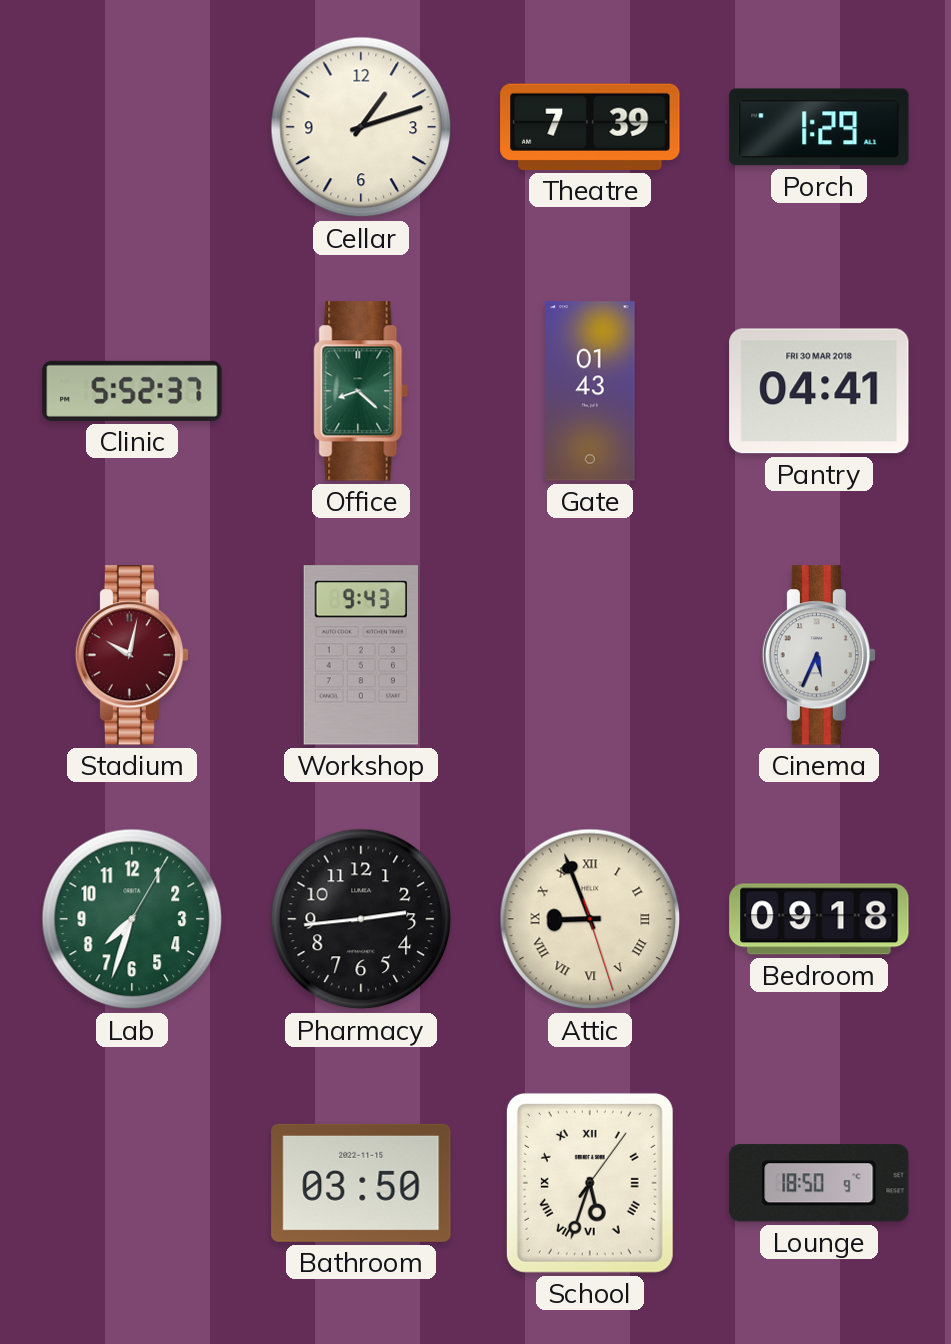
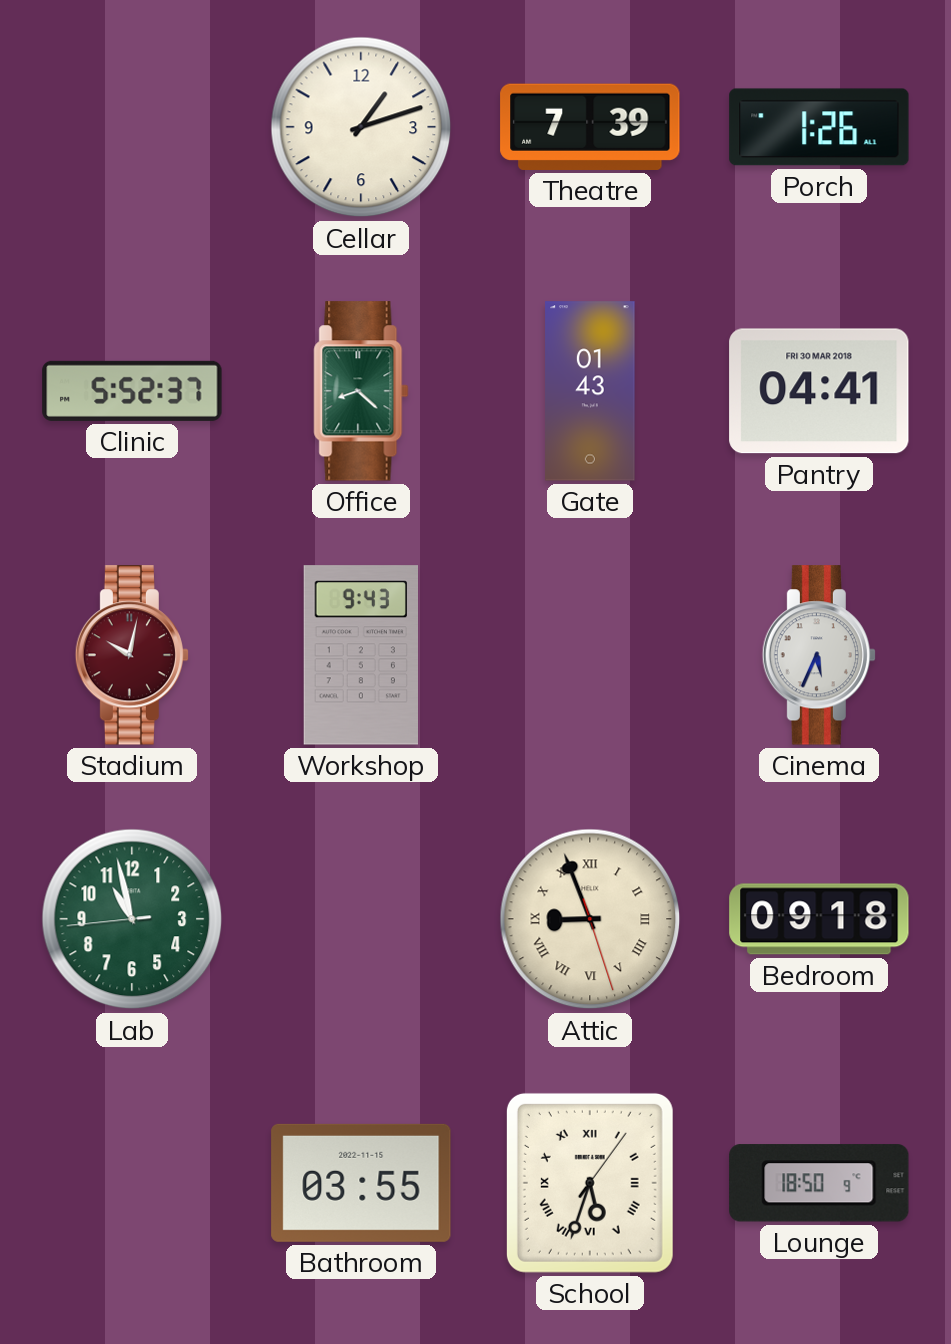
Porch: 1:29 -> 1:26
Lab: 7:33 -> 10:57
Pharmacy: 2:44 -> none
Bathroom: 03:50 -> 03:55
